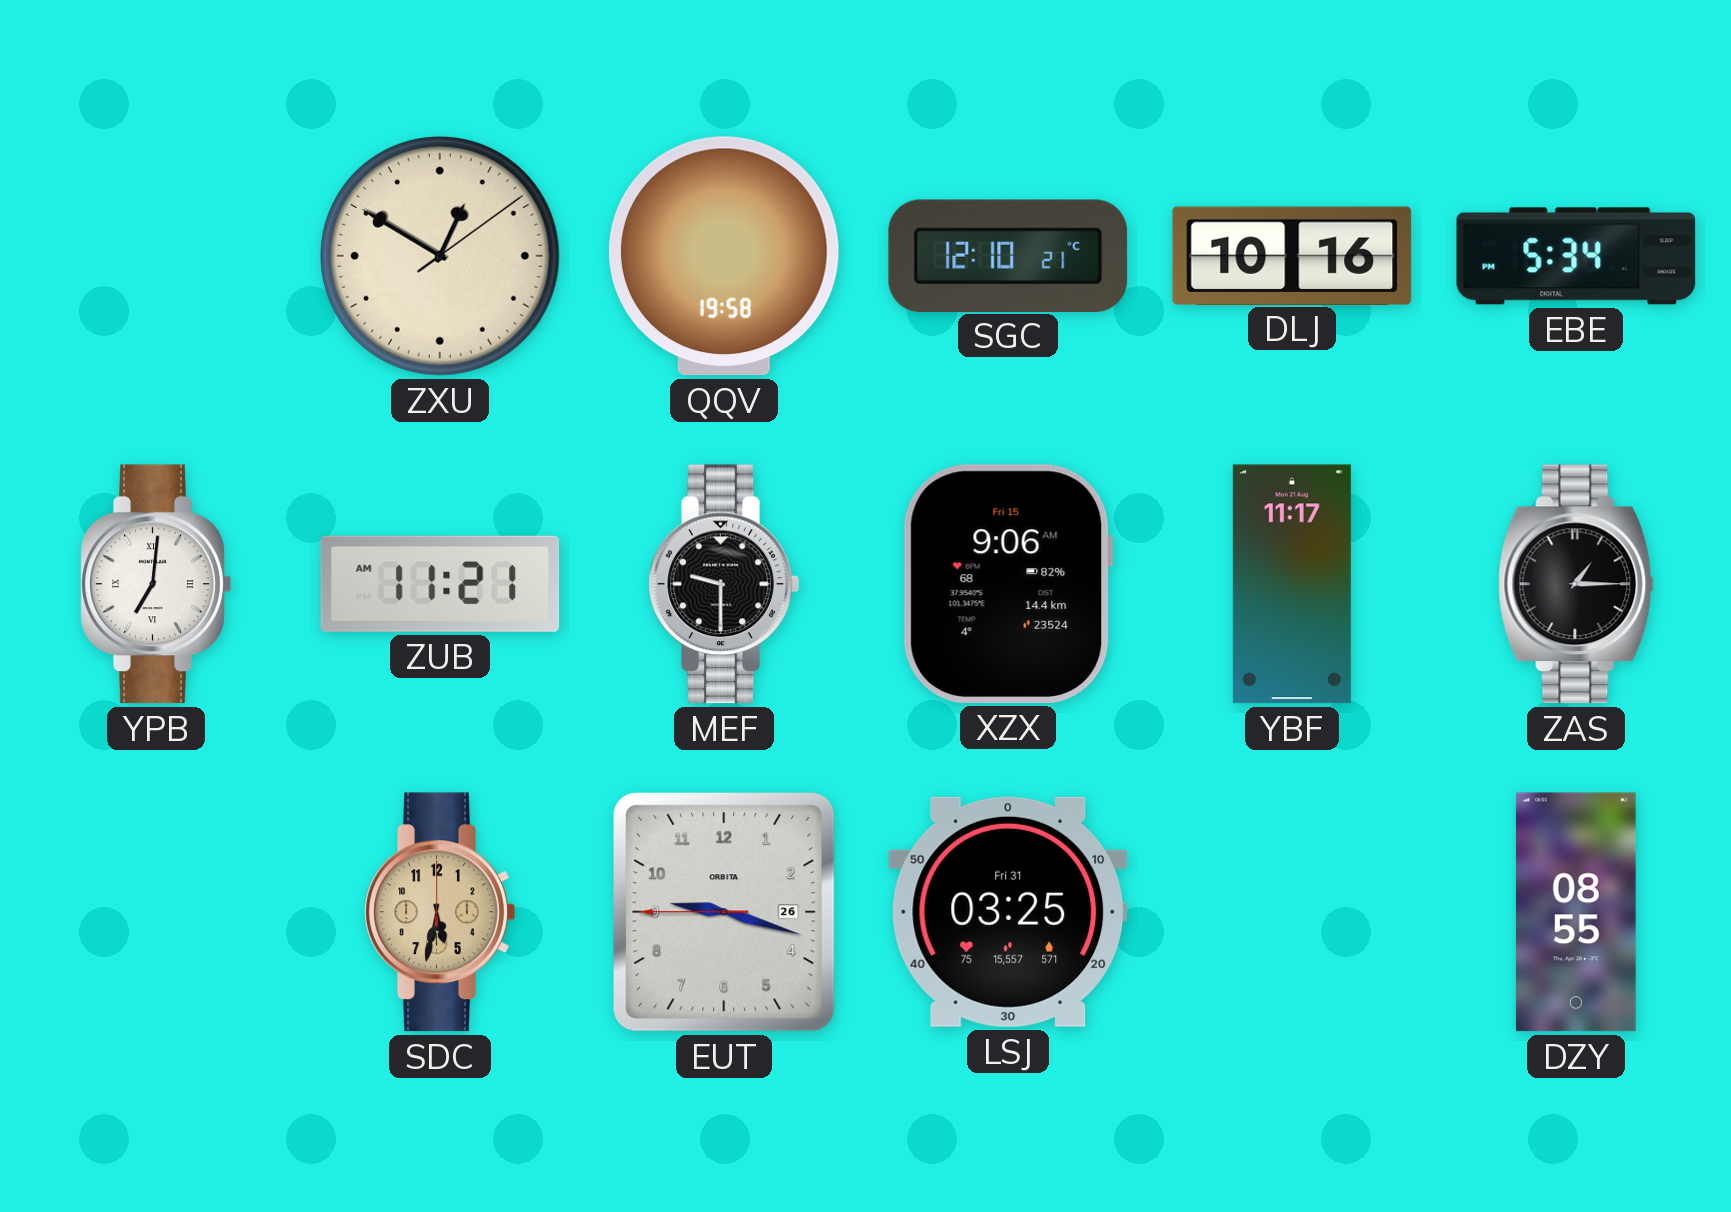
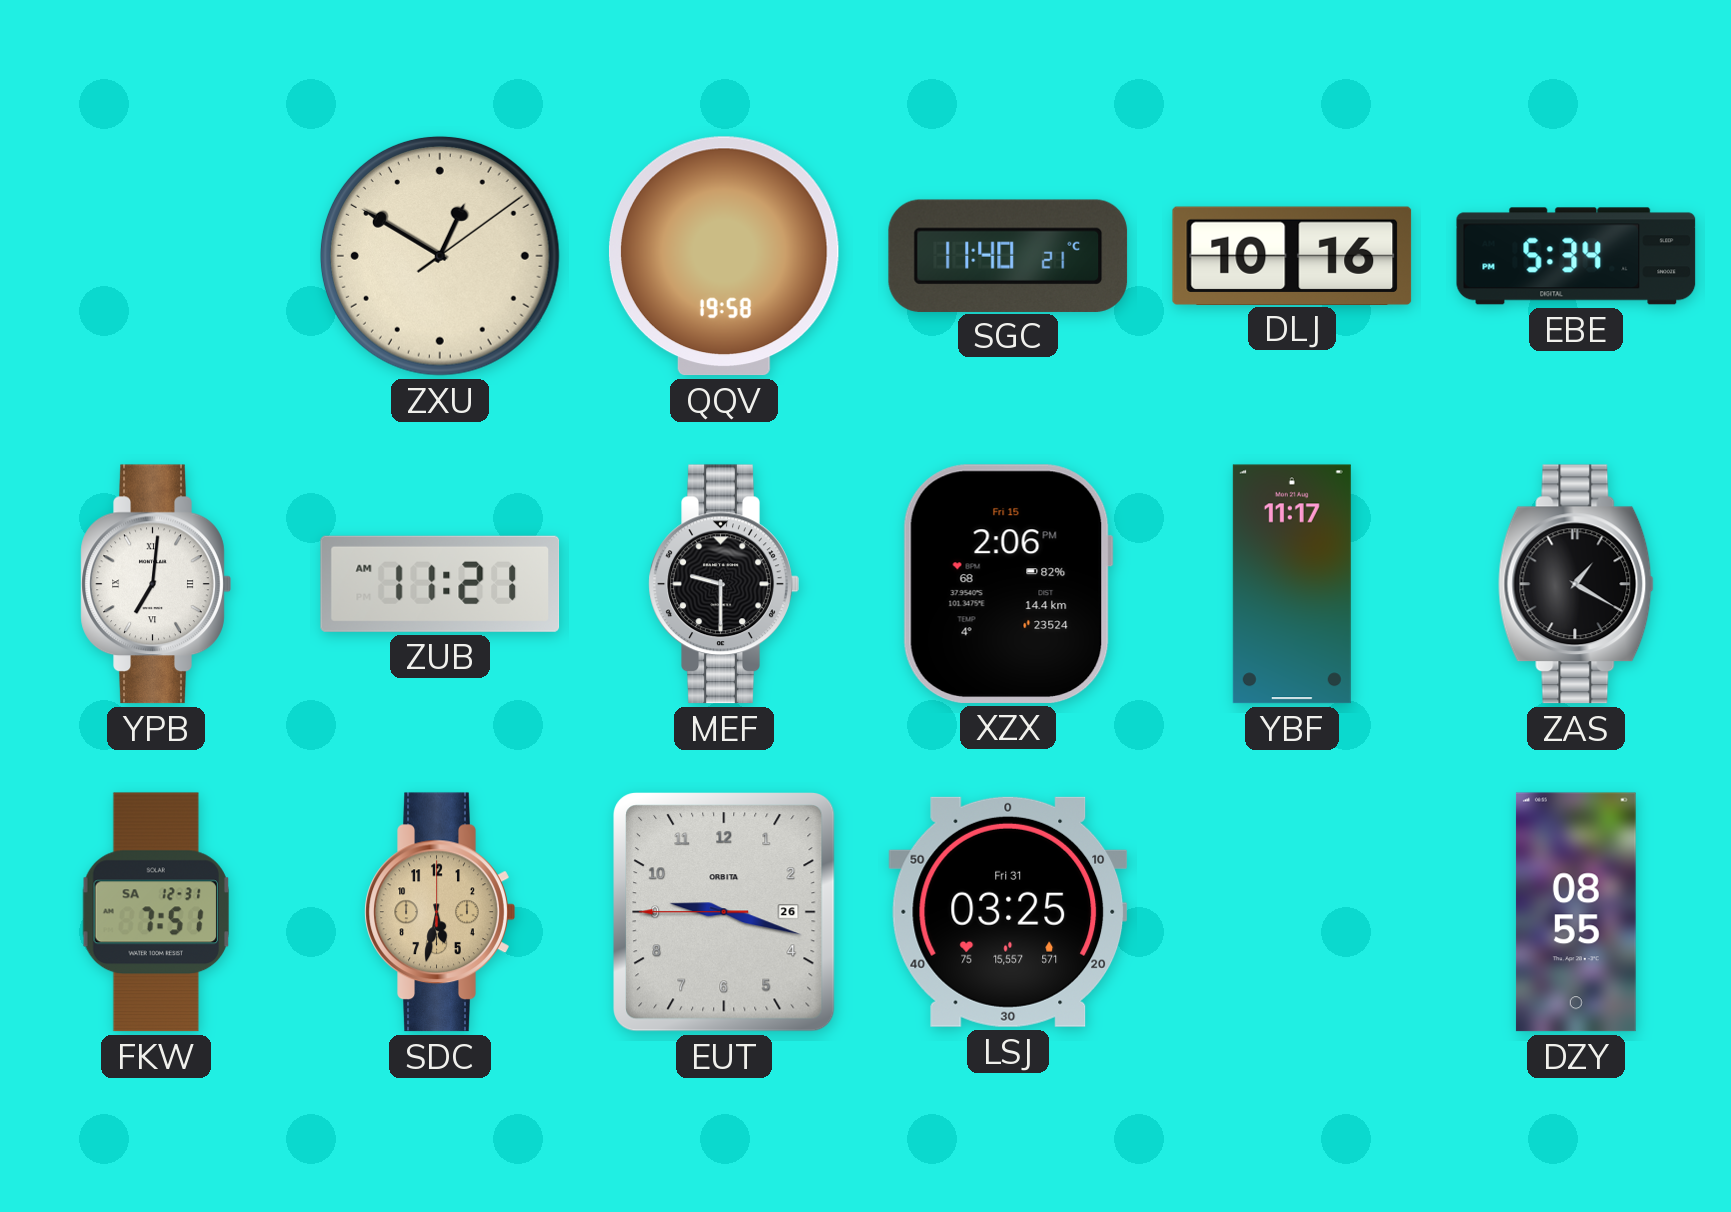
SGC: 12:10 -> 11:40
XZX: 9:06 -> 2:06
ZAS: 1:15 -> 1:20
FKW: none -> 7:51
